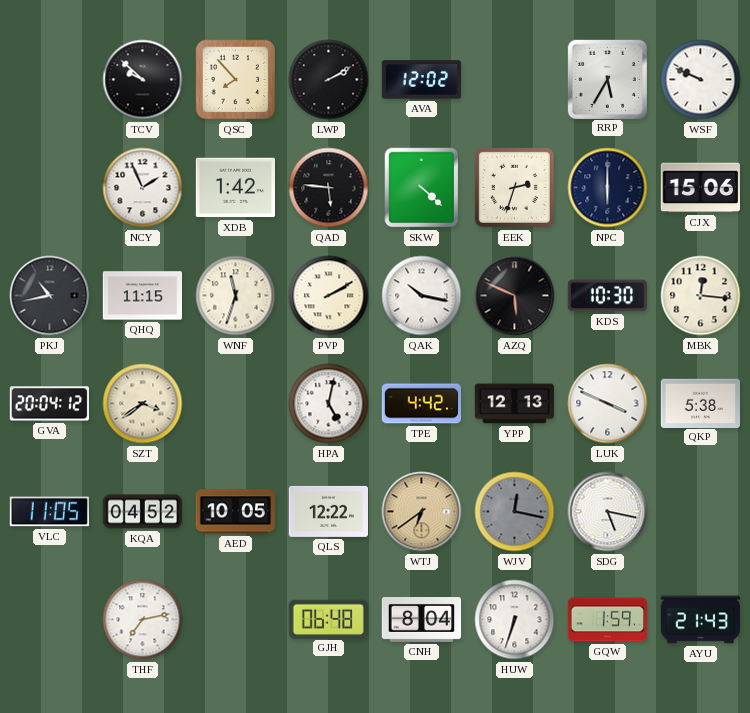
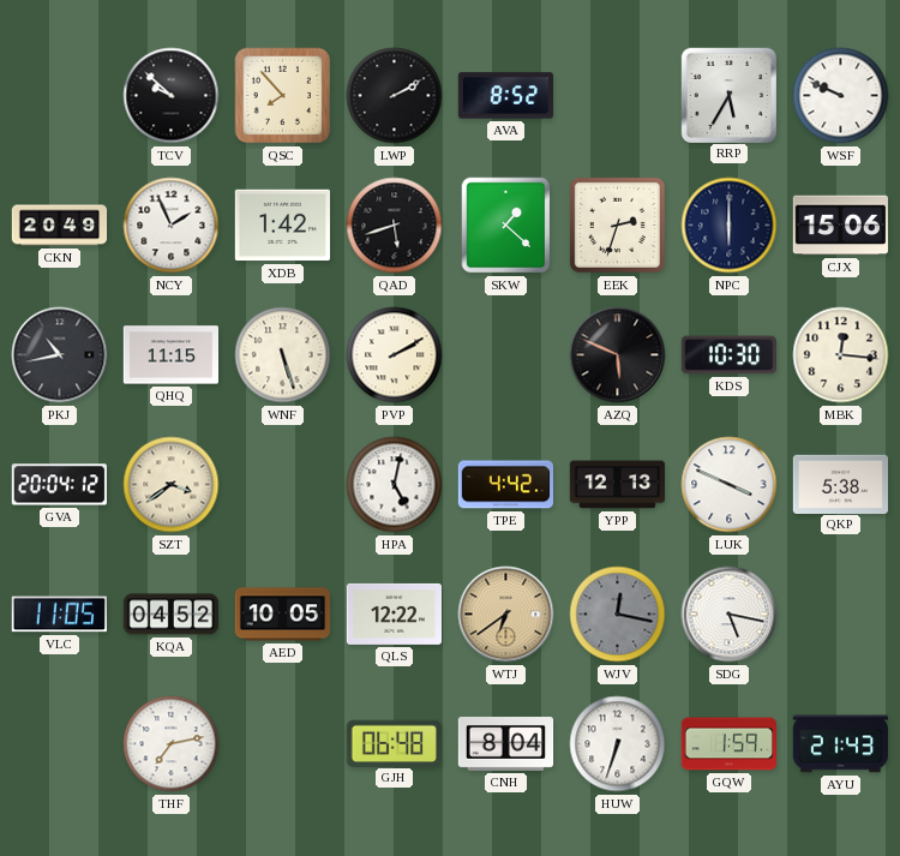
AVA: 12:02 -> 8:52
CKN: none -> 20:49
QAD: 5:46 -> 5:42
SKW: 4:22 -> 1:22
WNF: 11:33 -> 5:27
QAK: 10:17 -> none
